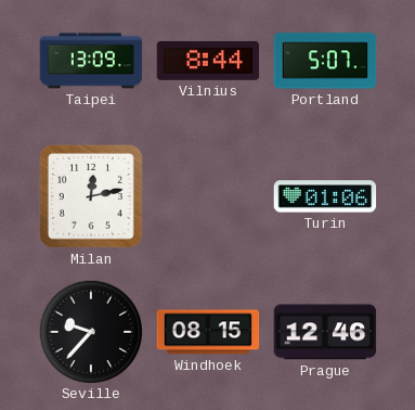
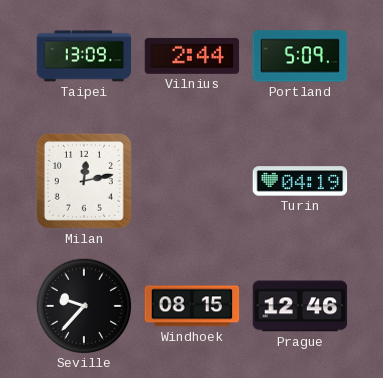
Vilnius: 8:44 -> 2:44
Portland: 5:07 -> 5:09
Turin: 01:06 -> 04:19
